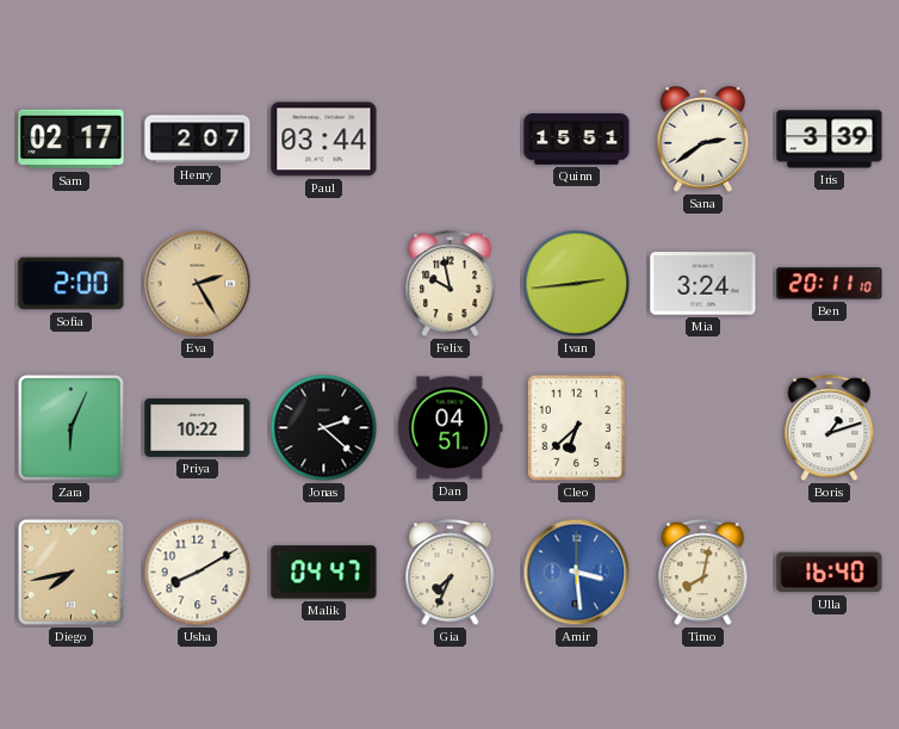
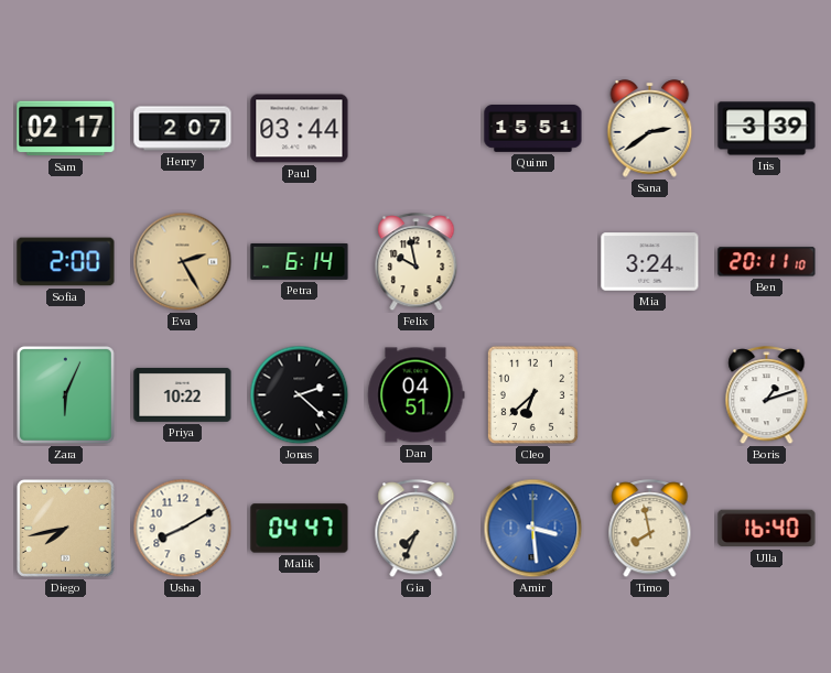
Petra: none -> 6:14
Ivan: 2:44 -> none
Timo: 8:02 -> 7:58
